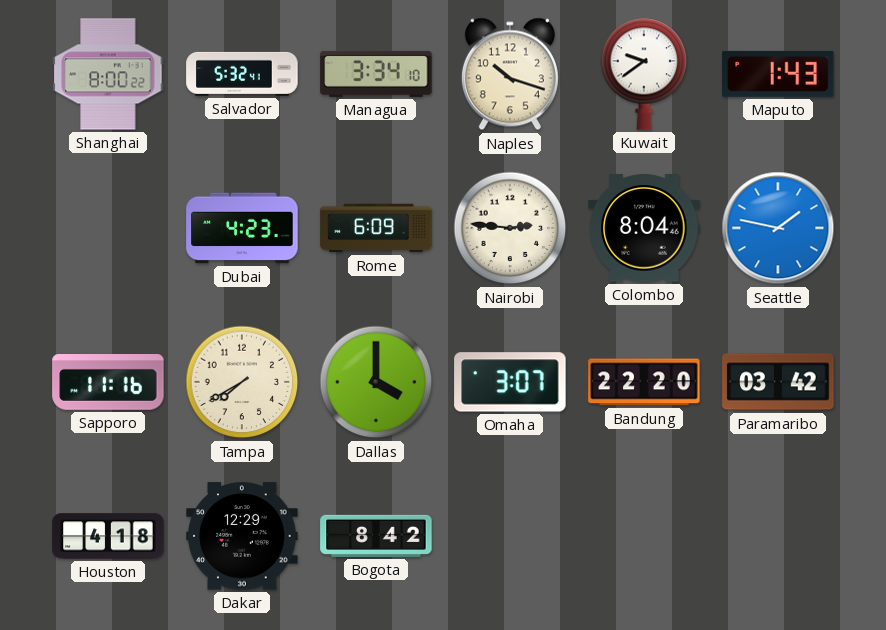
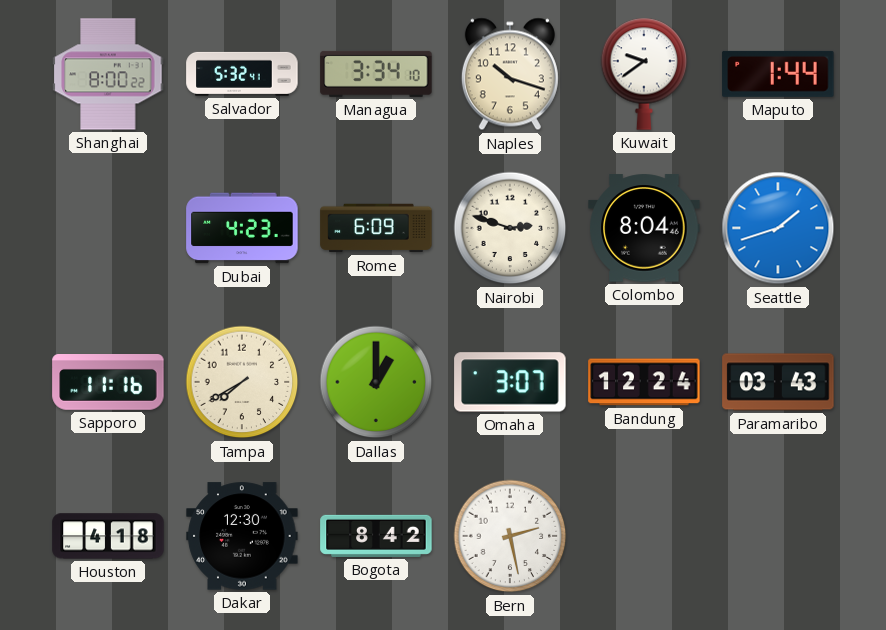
Maputo: 1:43 -> 1:44
Nairobi: 2:46 -> 2:48
Seattle: 1:47 -> 1:42
Dallas: 4:00 -> 1:00
Bandung: 22:20 -> 12:24
Paramaribo: 03:42 -> 03:43
Dakar: 12:29 -> 12:30
Bern: none -> 2:28
